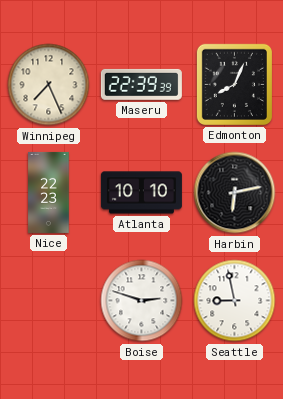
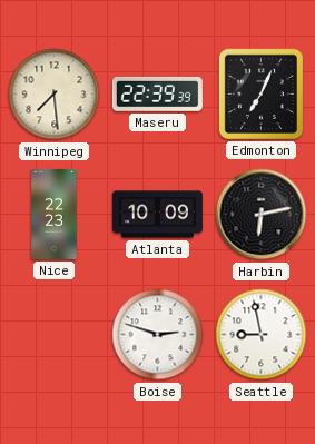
Winnipeg: 7:26 -> 7:29
Edmonton: 8:04 -> 7:04
Atlanta: 10:10 -> 10:09
